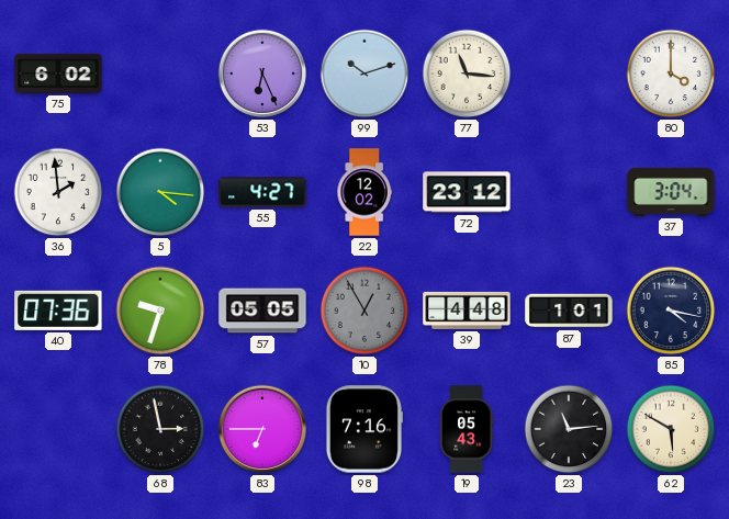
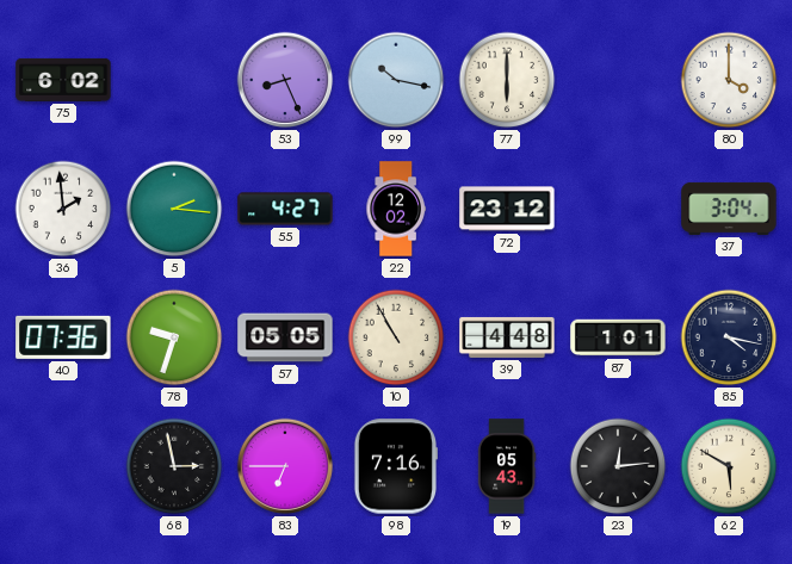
53: 6:26 -> 8:26
99: 10:12 -> 10:17
77: 11:16 -> 6:00
5: 4:16 -> 2:16
10: 12:55 -> 10:55
10 dial: grey -> cream
23: 11:14 -> 12:14
